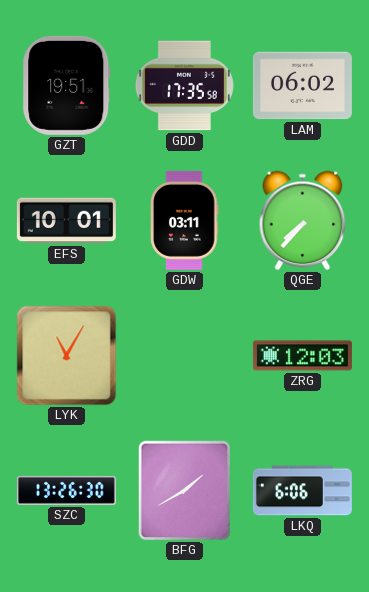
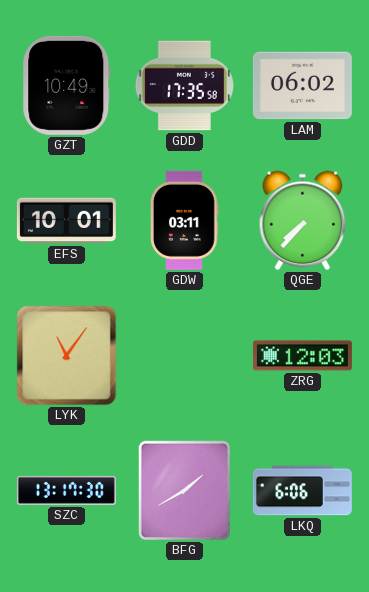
GZT: 19:51 -> 10:49
LYK: 11:05 -> 11:06
SZC: 13:26 -> 13:17
